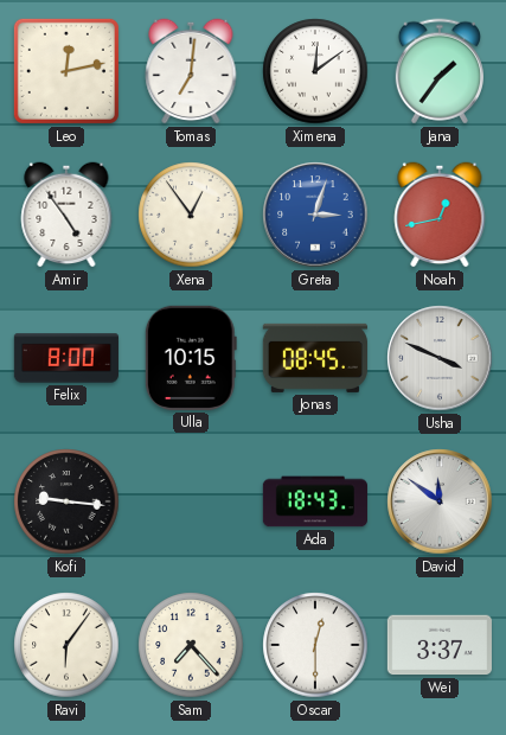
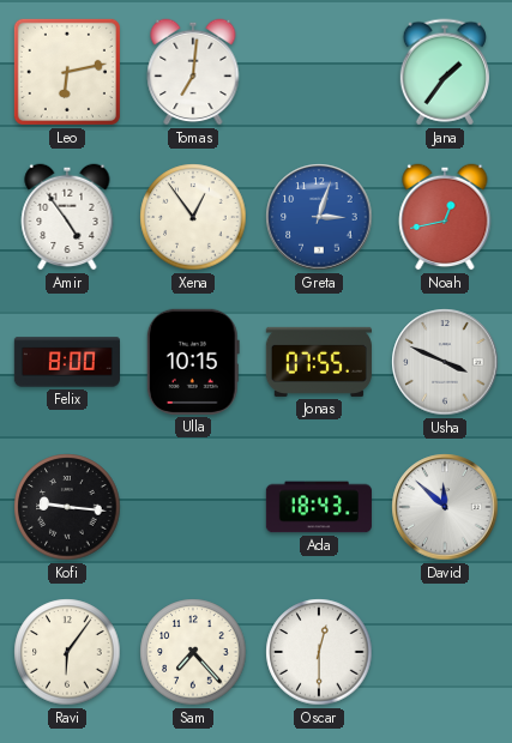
Leo: 12:13 -> 6:13
Ximena: 12:09 -> none
Jonas: 08:45 -> 07:55
David: 11:51 -> 11:52
Wei: 3:37 -> none
